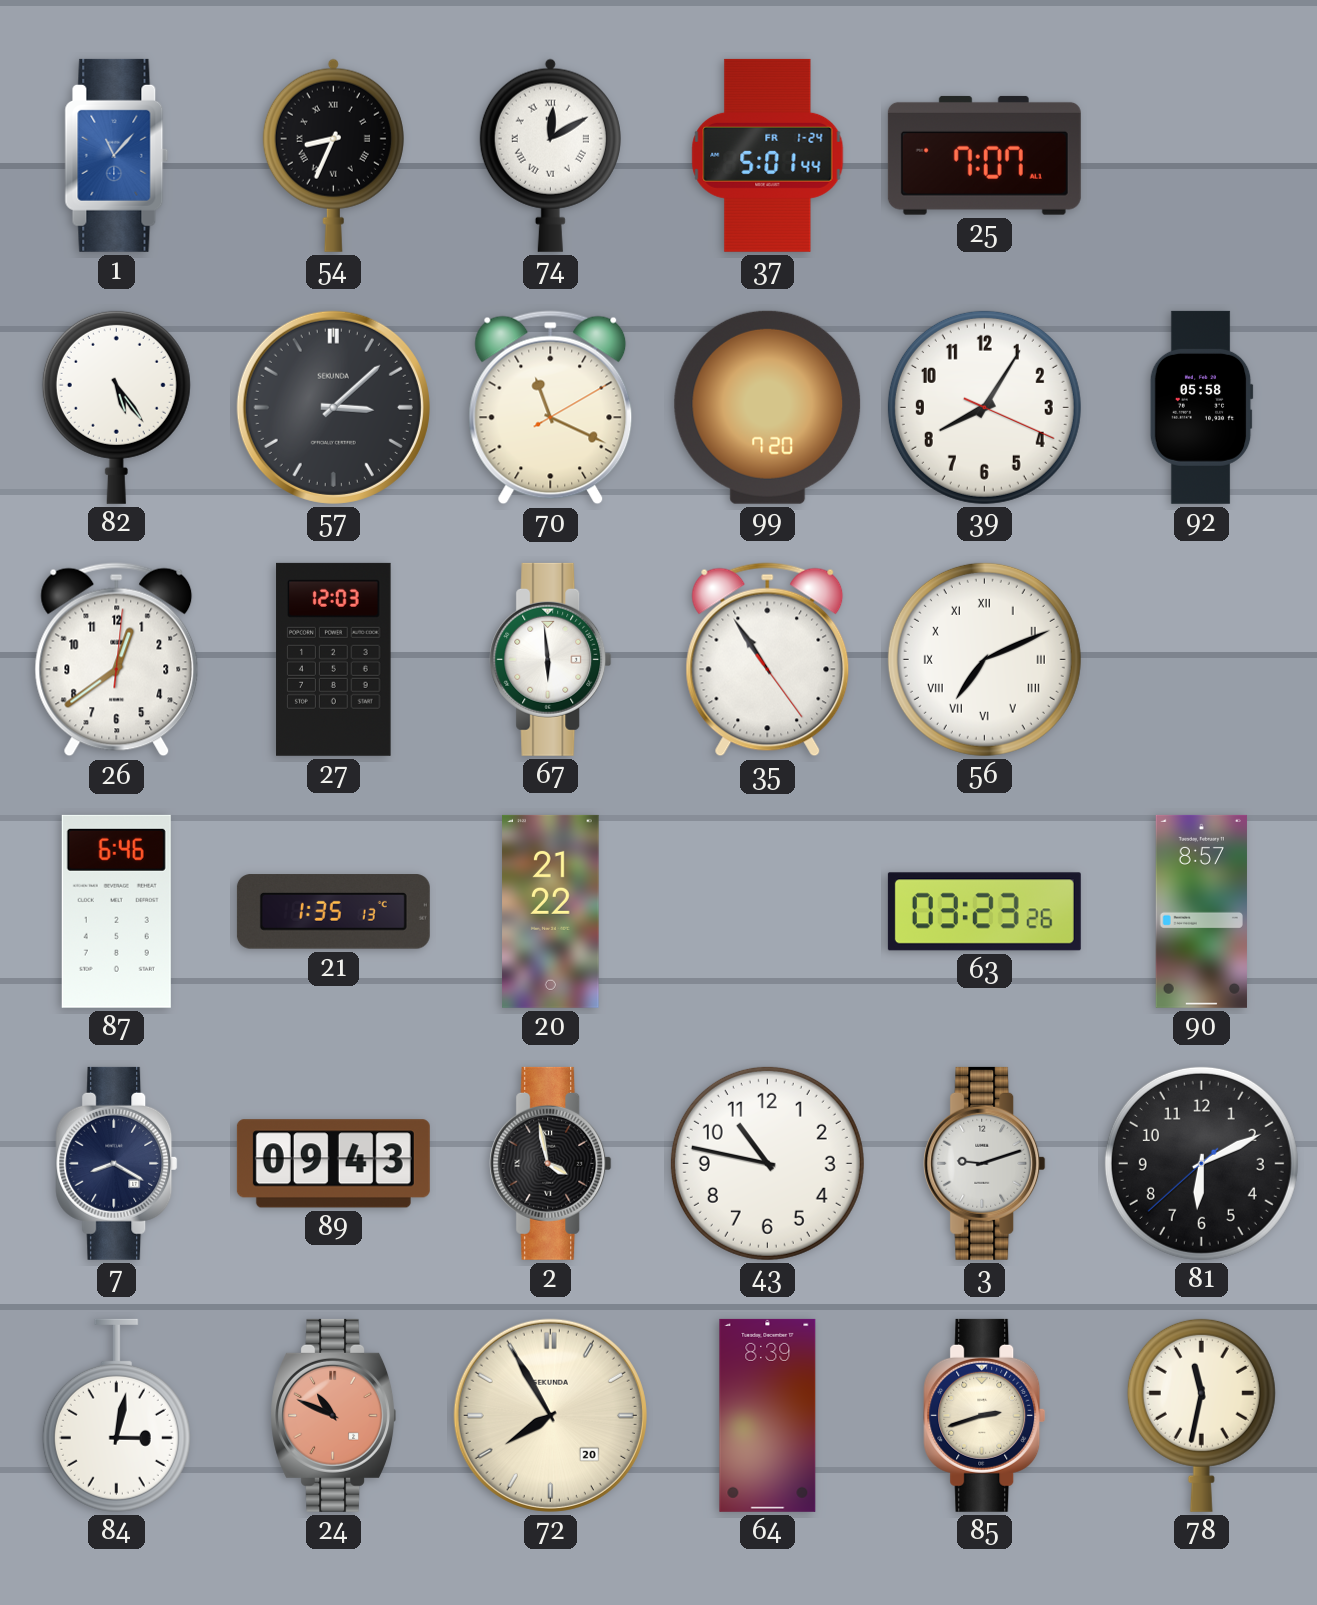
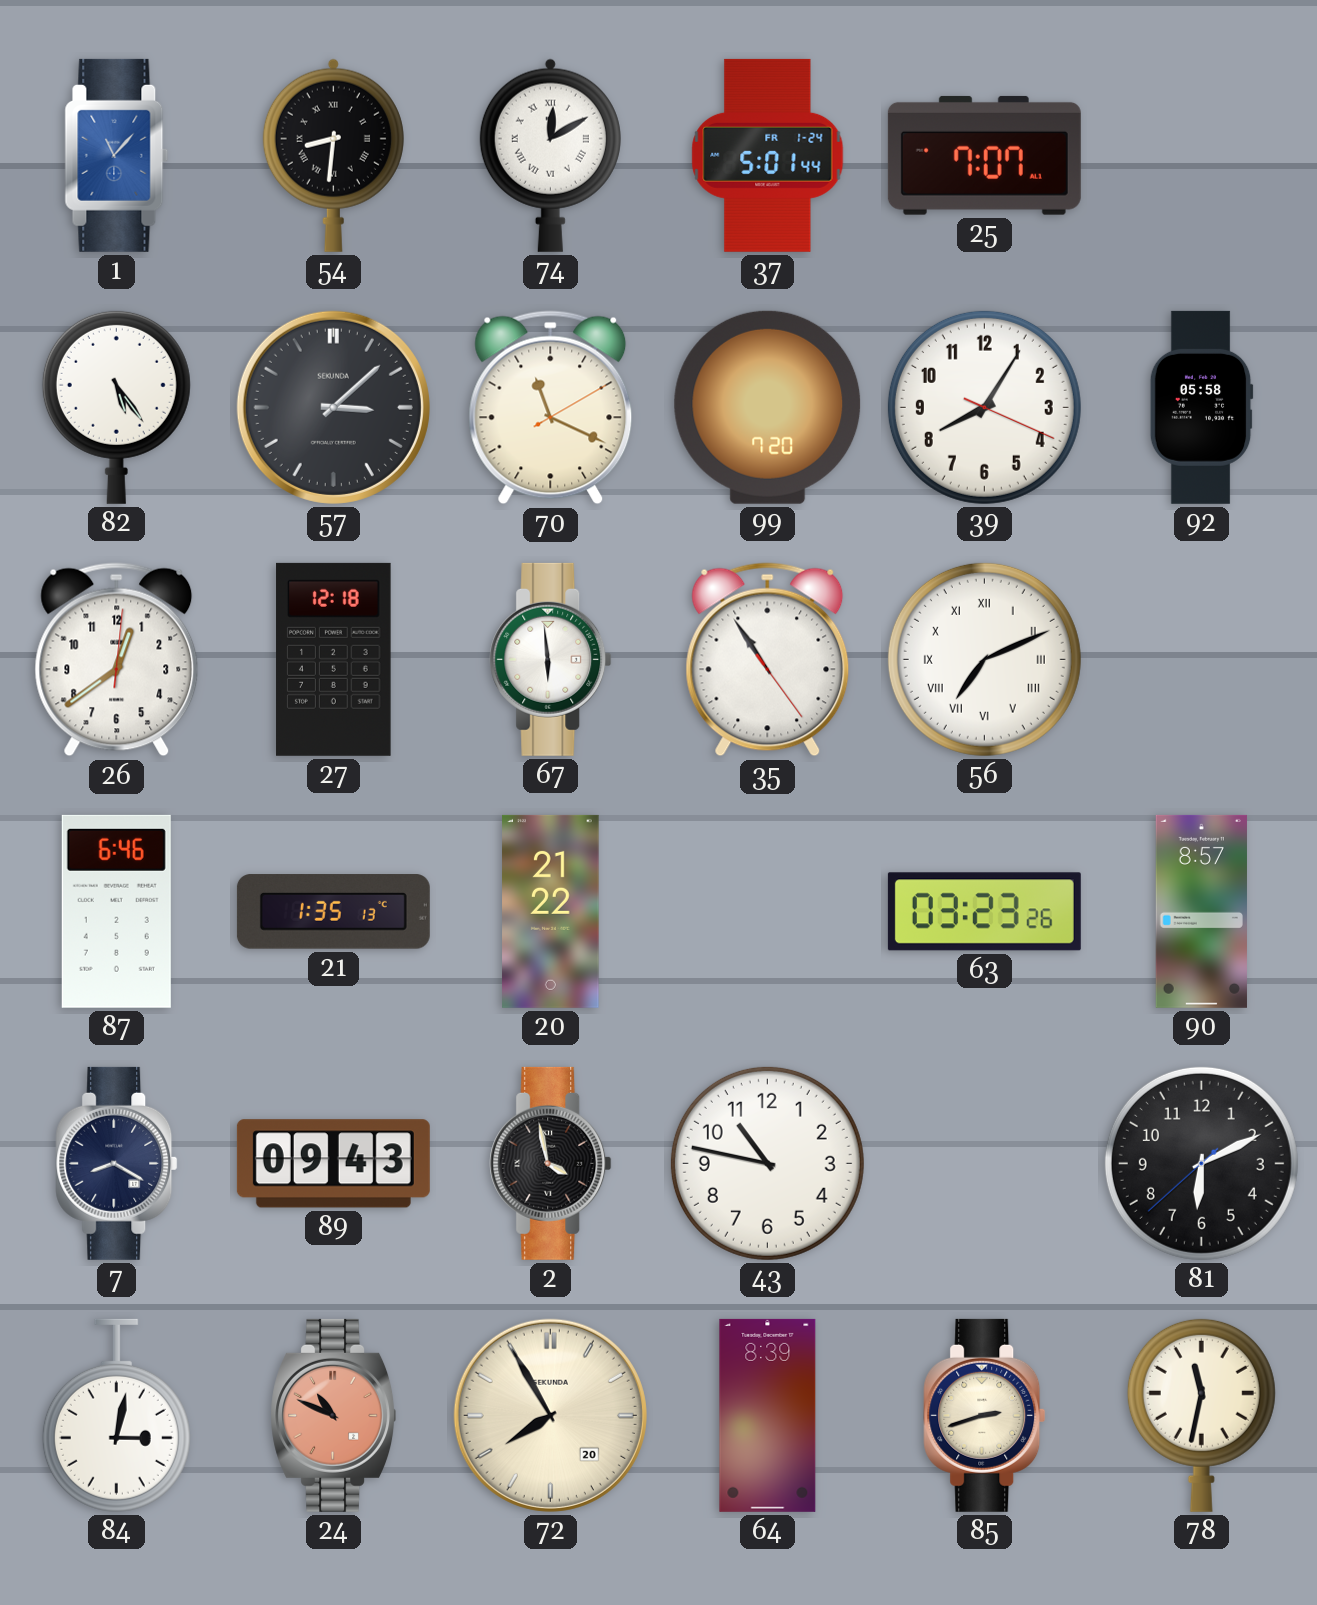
54: 8:34 -> 8:31
27: 12:03 -> 12:18
3: 9:12 -> none
